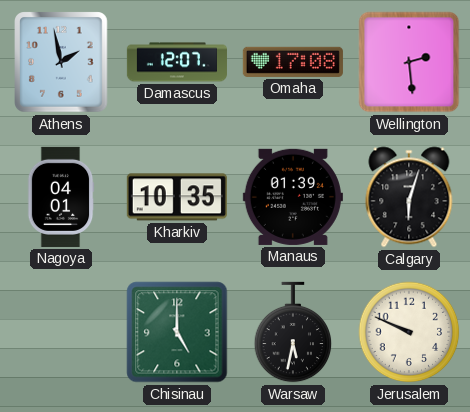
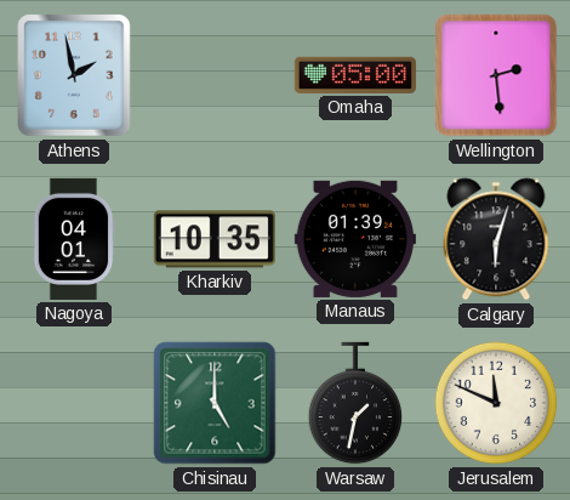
Damascus: 12:07 -> none
Omaha: 17:08 -> 05:00
Warsaw: 5:32 -> 1:32
Jerusalem: 9:49 -> 11:49
